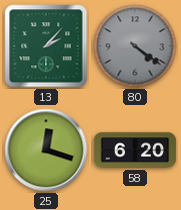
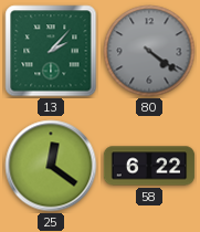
25: 12:18 -> 12:21
58: 6:20 -> 6:22
